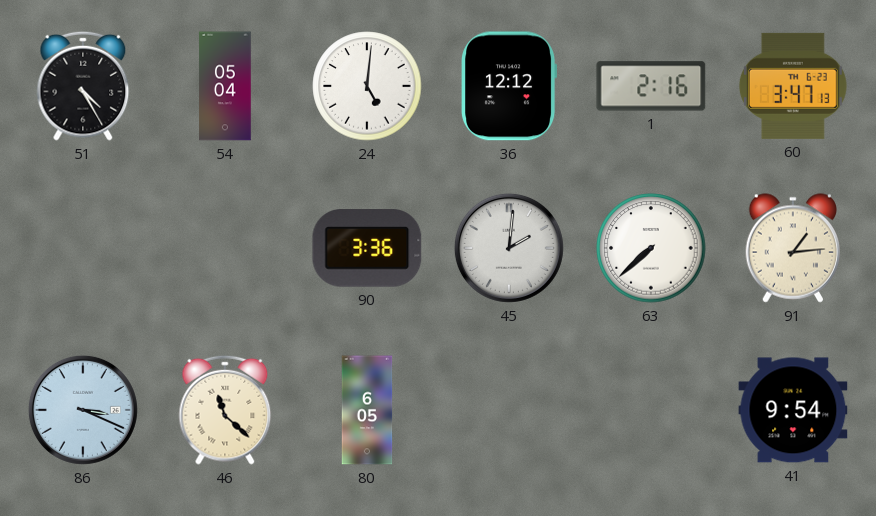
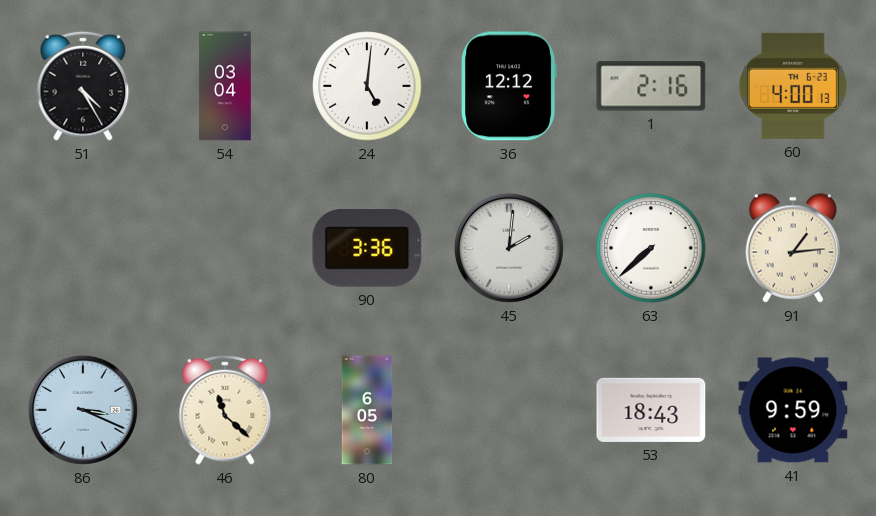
54: 05:04 -> 03:04
60: 3:47 -> 4:00
53: none -> 18:43
41: 9:54 -> 9:59
